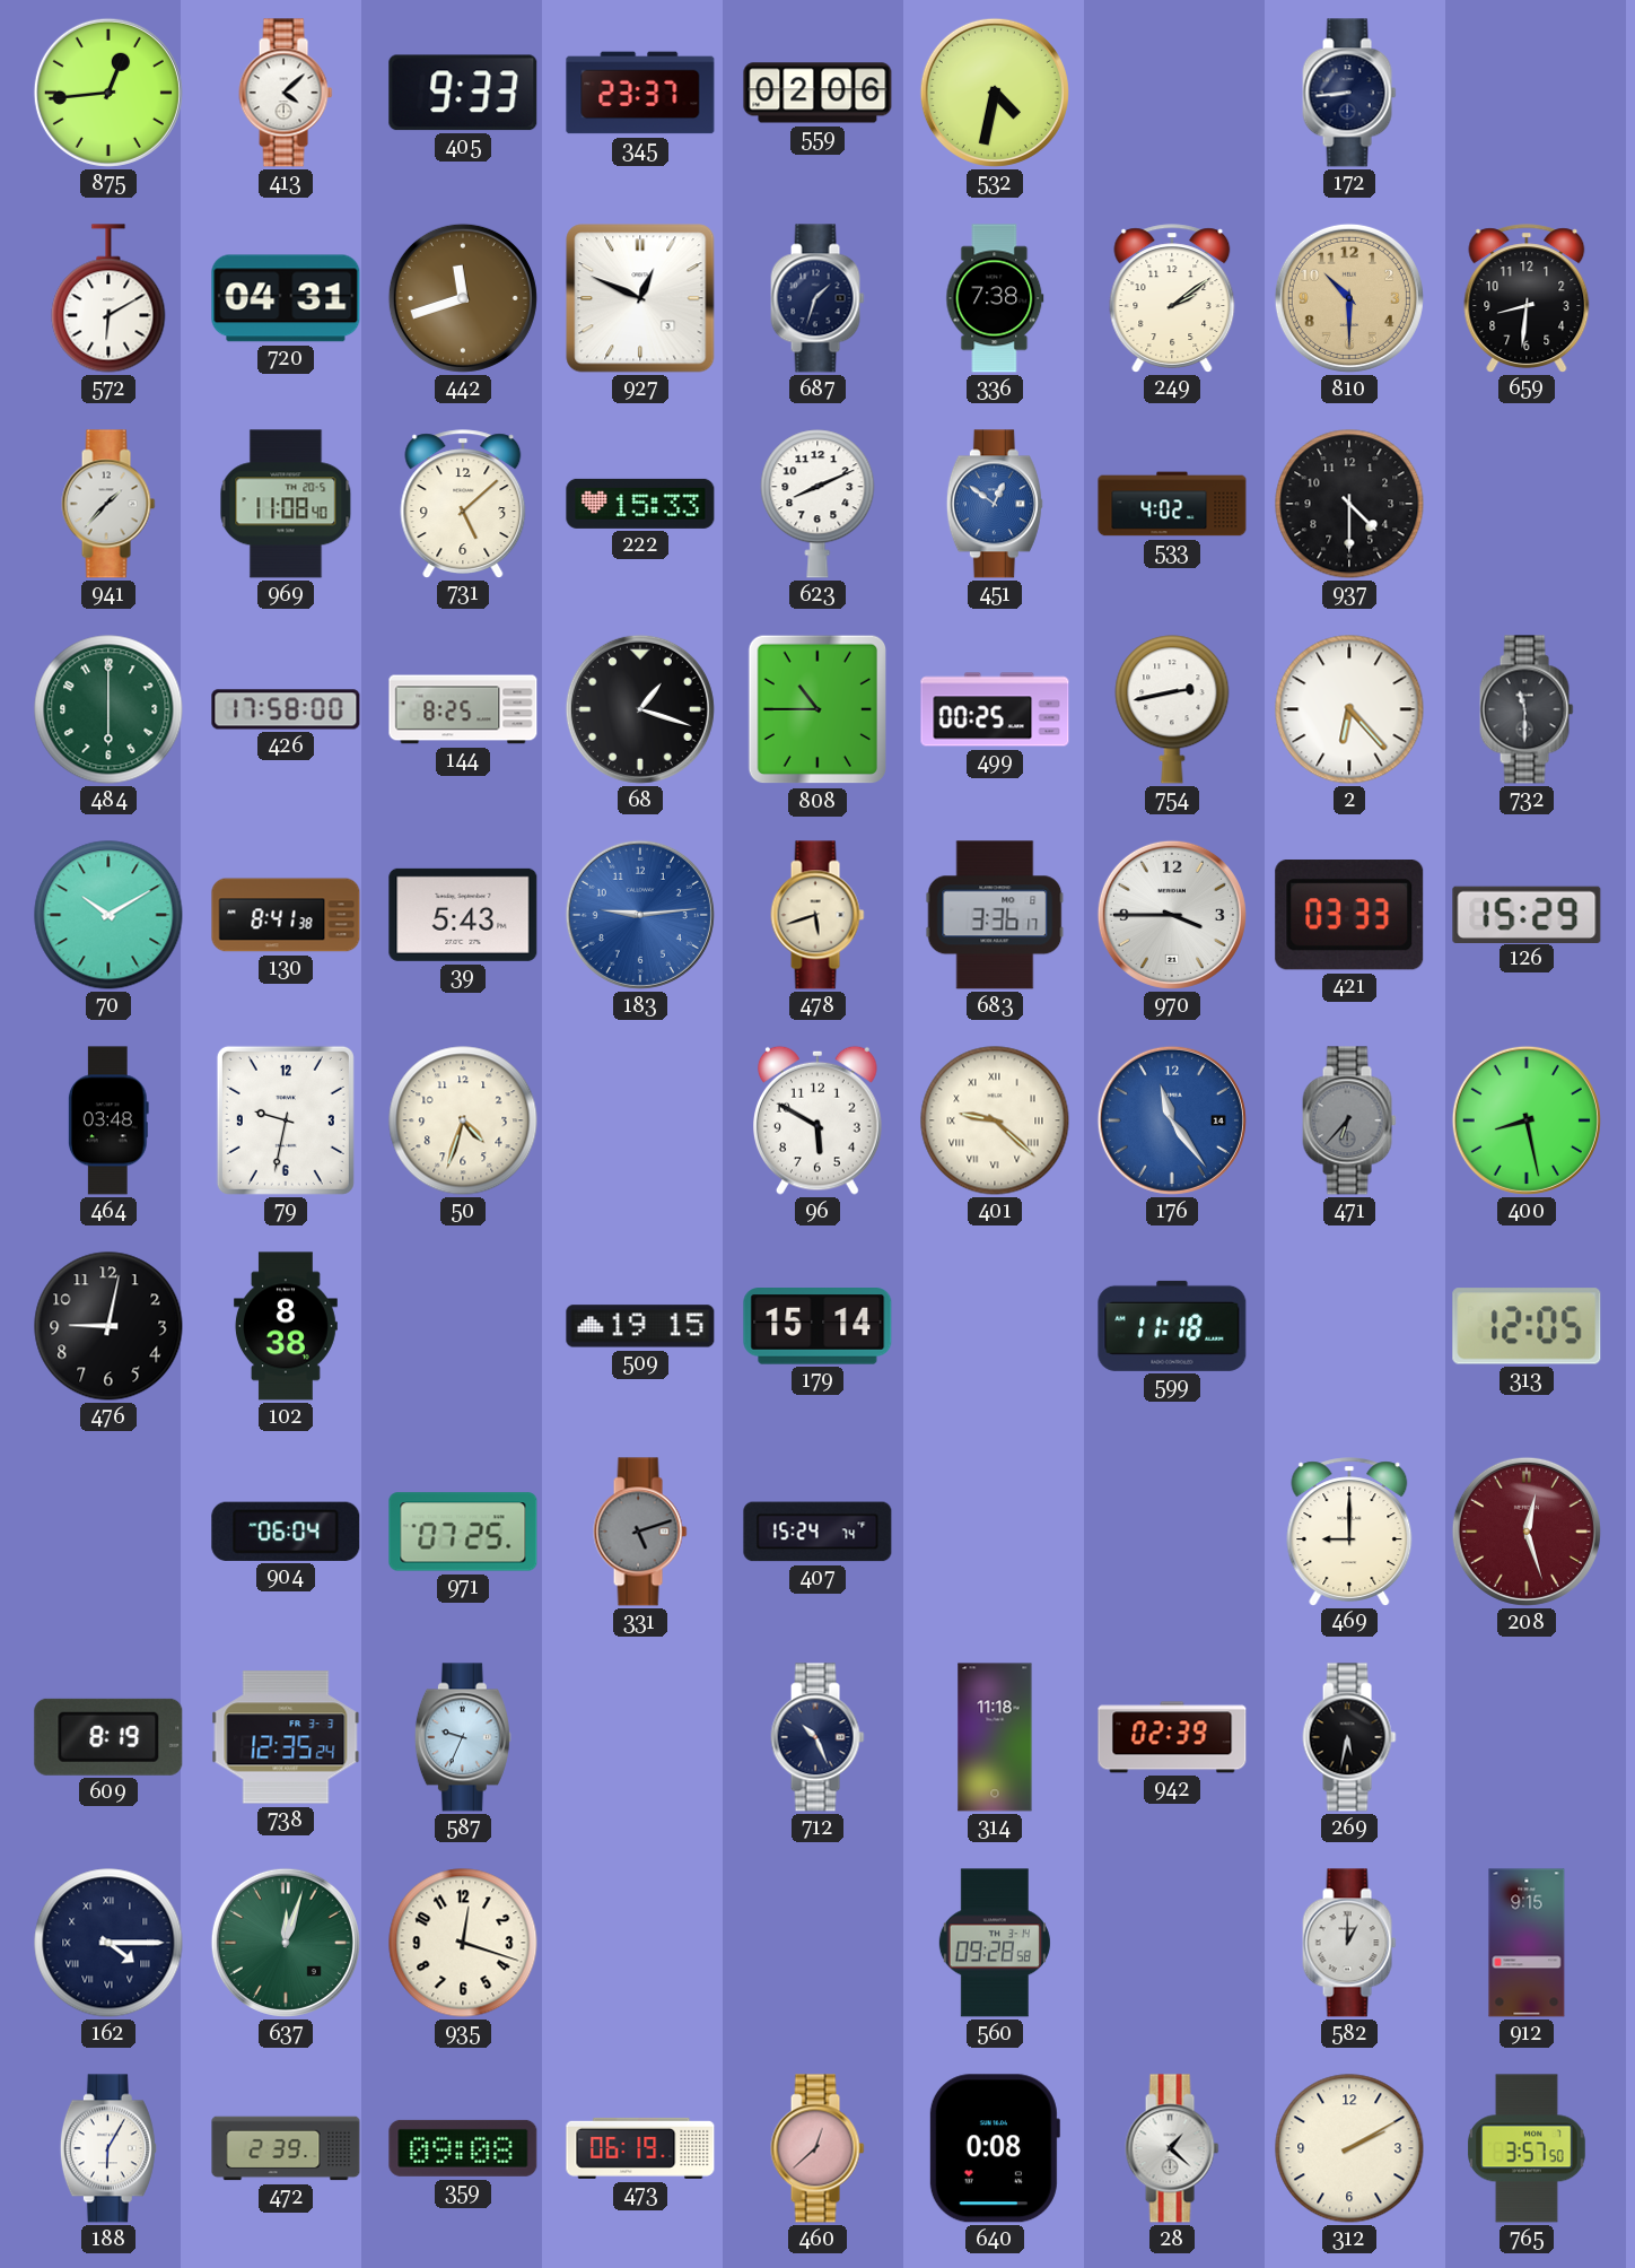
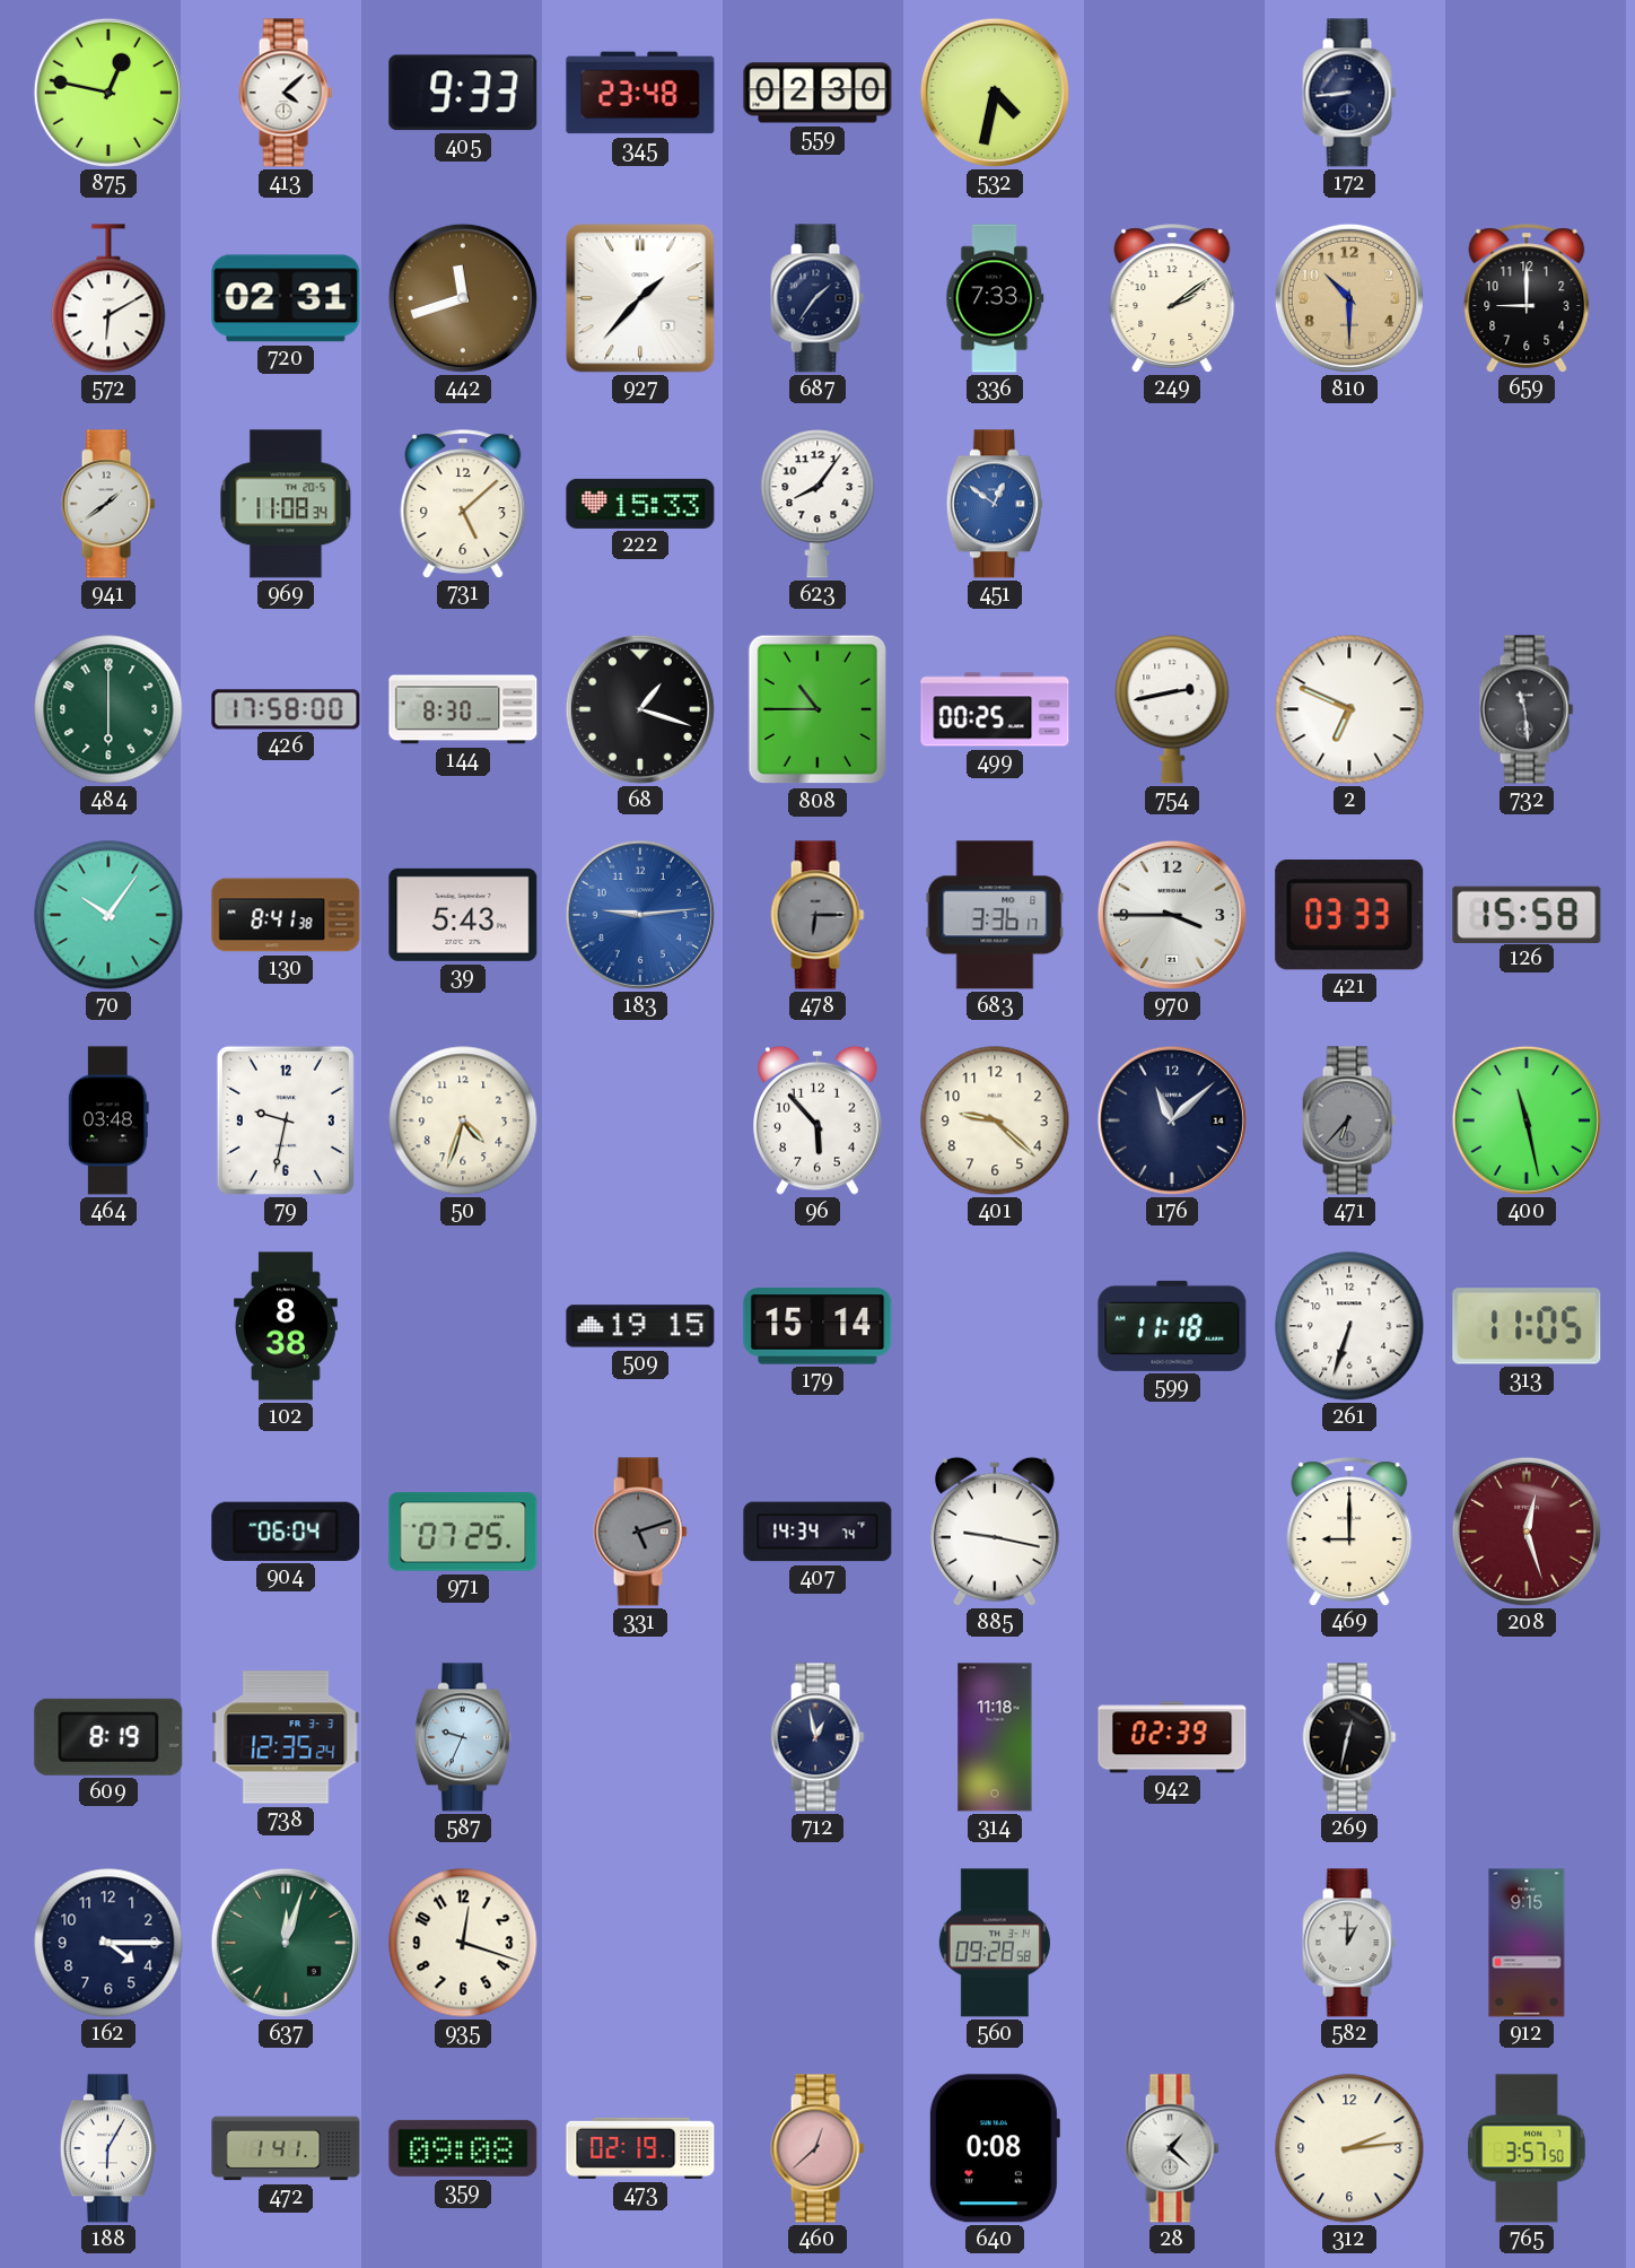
875: 12:44 -> 12:47
345: 23:37 -> 23:48
559: 02:06 -> 02:30
720: 04:31 -> 02:31
927: 12:49 -> 1:37
687: 1:33 -> 1:36
336: 7:38 -> 7:33
659: 8:31 -> 9:00
941: 1:37 -> 1:39
969: 11:08:40 -> 11:08:34
623: 8:11 -> 8:06
533: 4:02 -> none
937: 4:30 -> none
144: 8:25 -> 8:30
2: 6:23 -> 6:49
732: 11:30 -> 11:29
70: 10:10 -> 10:06
478: 5:42 -> 6:15
478 dial: cream -> grey
126: 15:29 -> 15:58
96: 5:50 -> 5:53
401 numerals: Roman -> Arabic
176: 11:24 -> 11:08
176 dial: blue -> navy
400: 8:28 -> 11:28
476: 9:02 -> none
261: none -> 6:33
313: 12:05 -> 11:05
407: 15:24 -> 14:34
885: none -> 9:17
712: 10:26 -> 12:58
269: 5:32 -> 12:32
162 numerals: Roman -> Arabic
472: 2:39 -> 1:41
473: 06:19 -> 02:19
312: 2:10 -> 2:14
